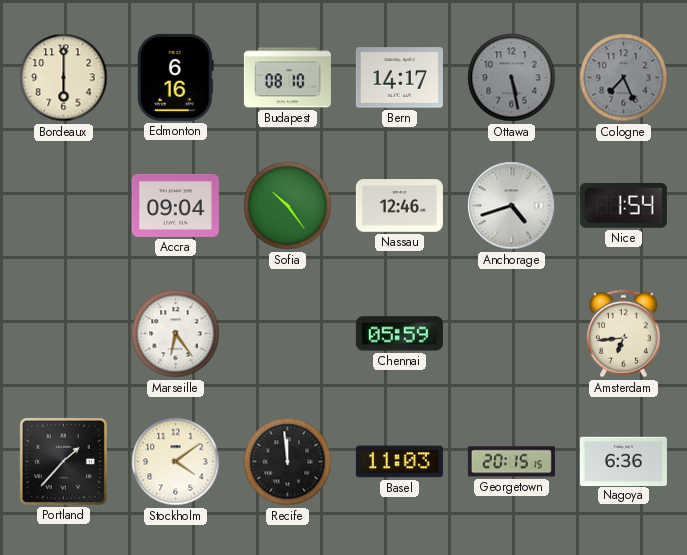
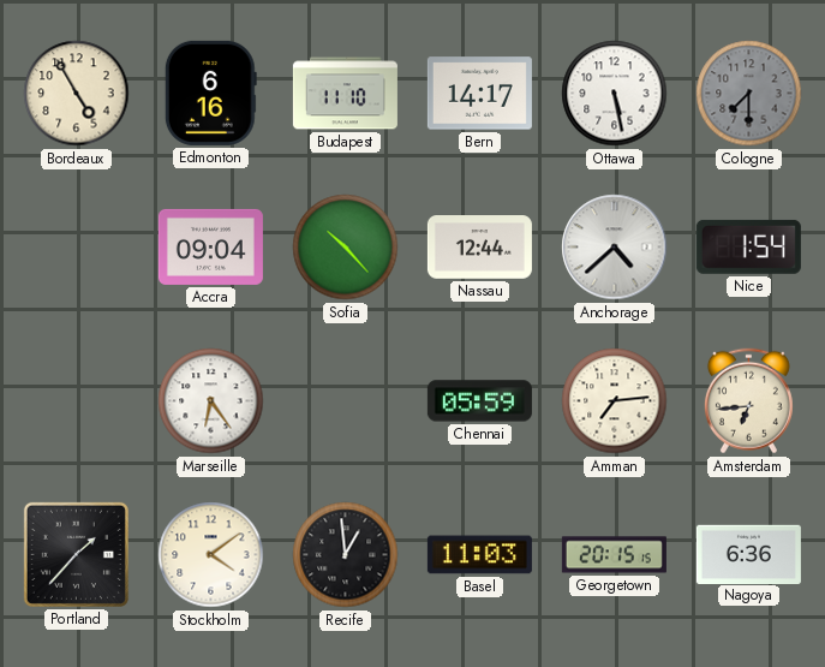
Bordeaux: 6:00 -> 4:55
Budapest: 08:10 -> 11:10
Ottawa dial: grey -> white
Cologne: 7:26 -> 7:30
Sofia: 10:24 -> 10:23
Nassau: 12:46 -> 12:44
Anchorage: 4:42 -> 4:38
Amman: none -> 7:14
Recife: 11:59 -> 12:59
